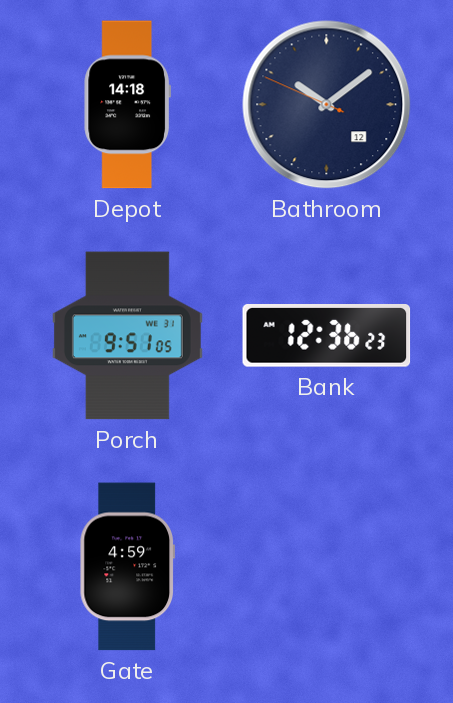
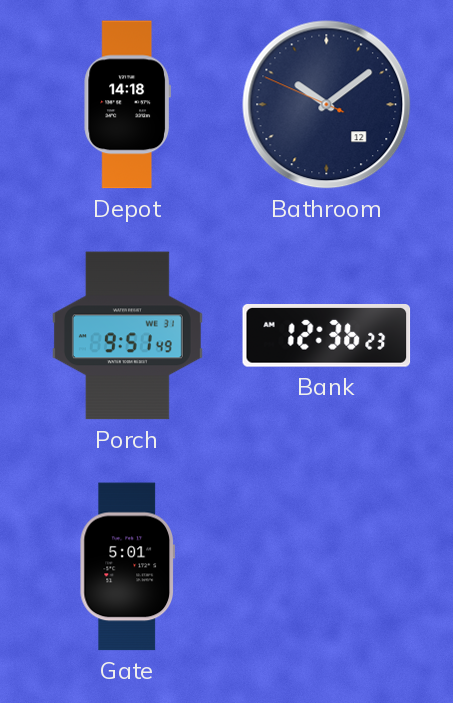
Porch: 9:51:05 -> 9:51:49
Gate: 4:59 -> 5:01
